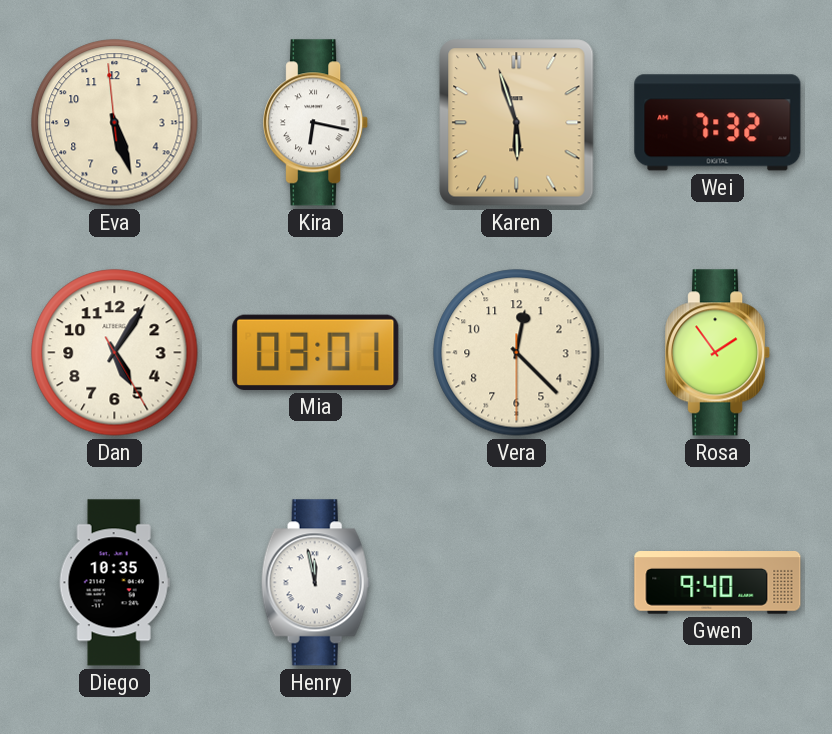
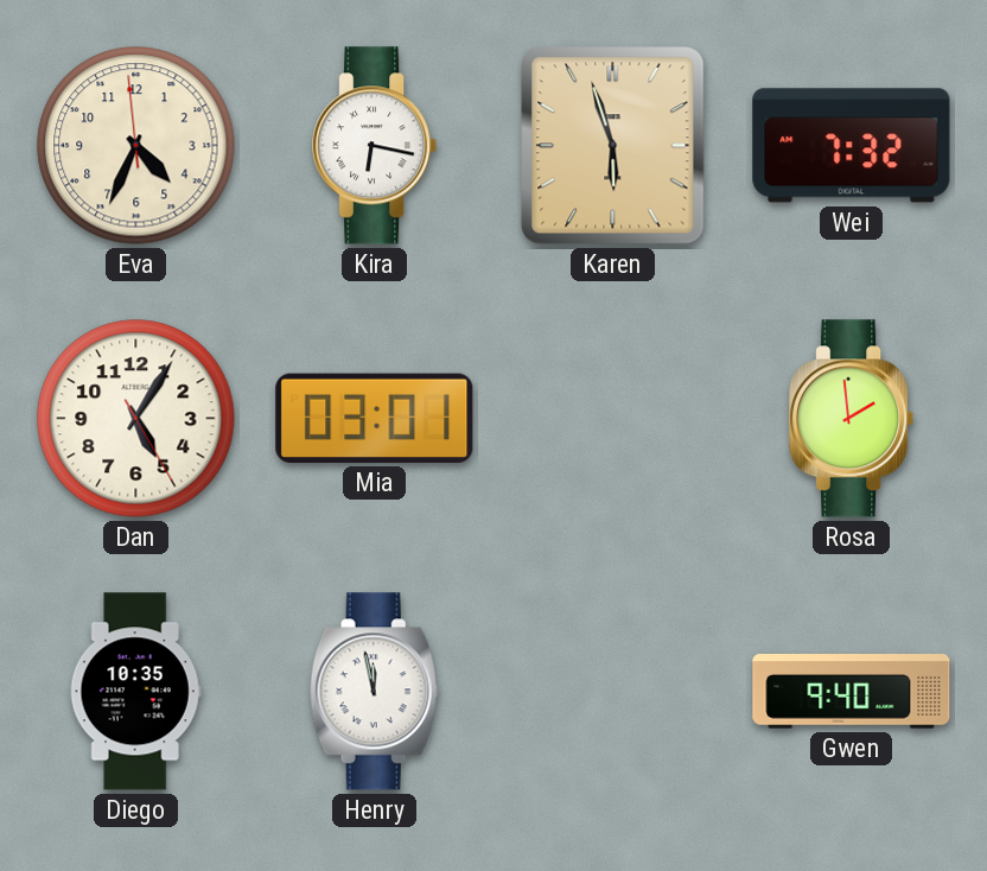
Eva: 5:26 -> 4:33
Vera: 12:22 -> none
Rosa: 1:54 -> 1:59
